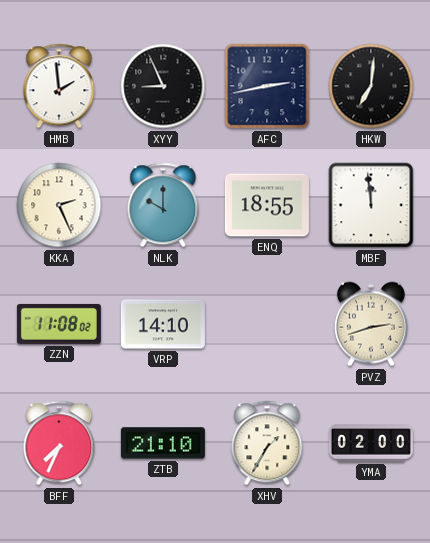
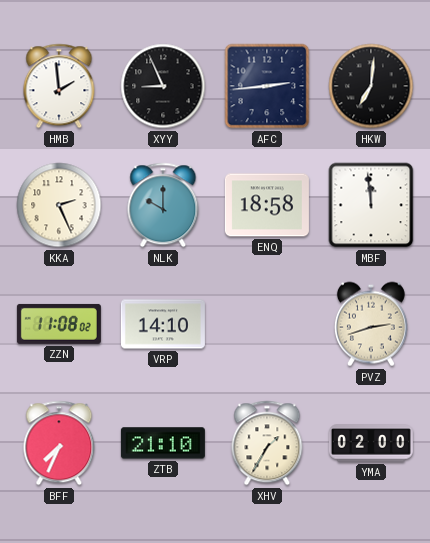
AFC: 2:43 -> 2:44
ENQ: 18:55 -> 18:58
